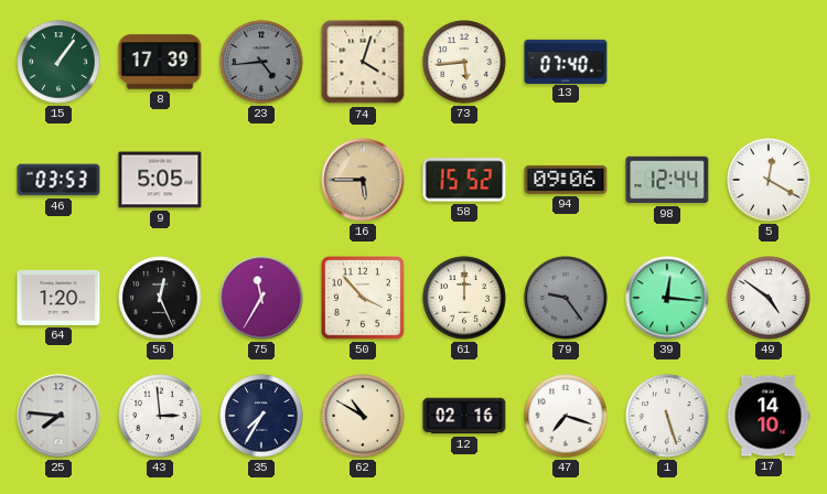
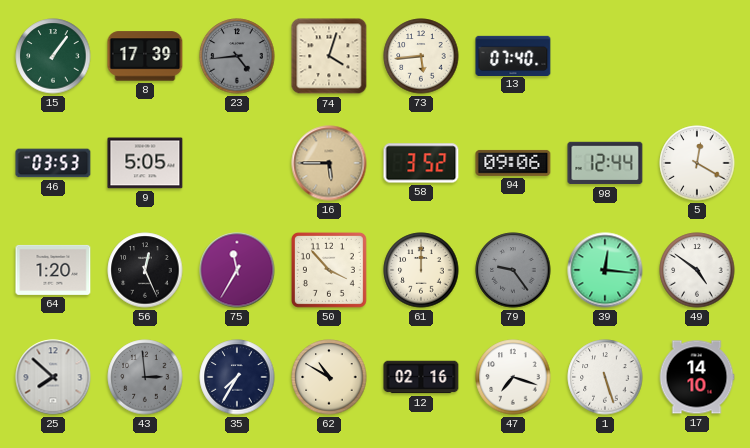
58: 15:52 -> 3:52
25: 7:46 -> 7:52
43 dial: white -> grey
